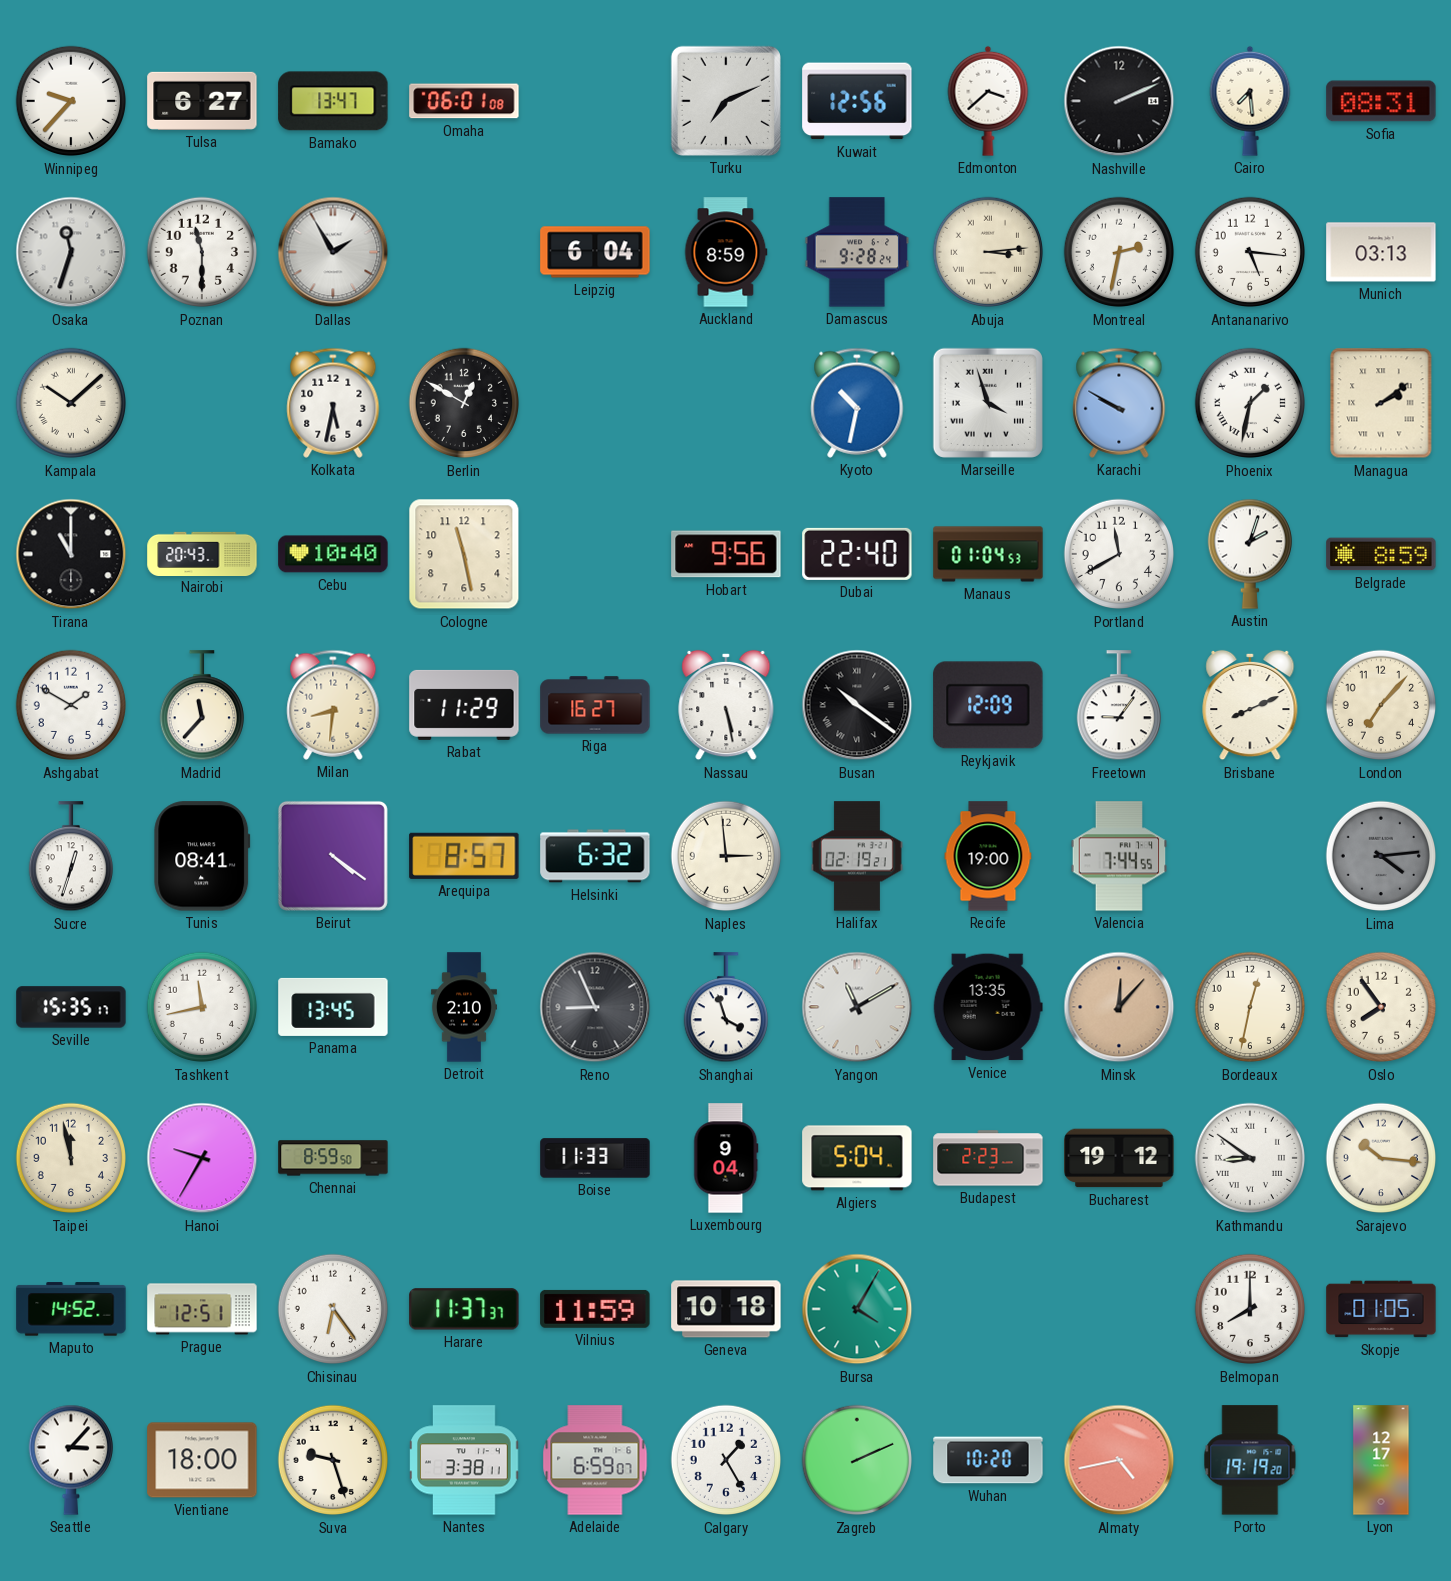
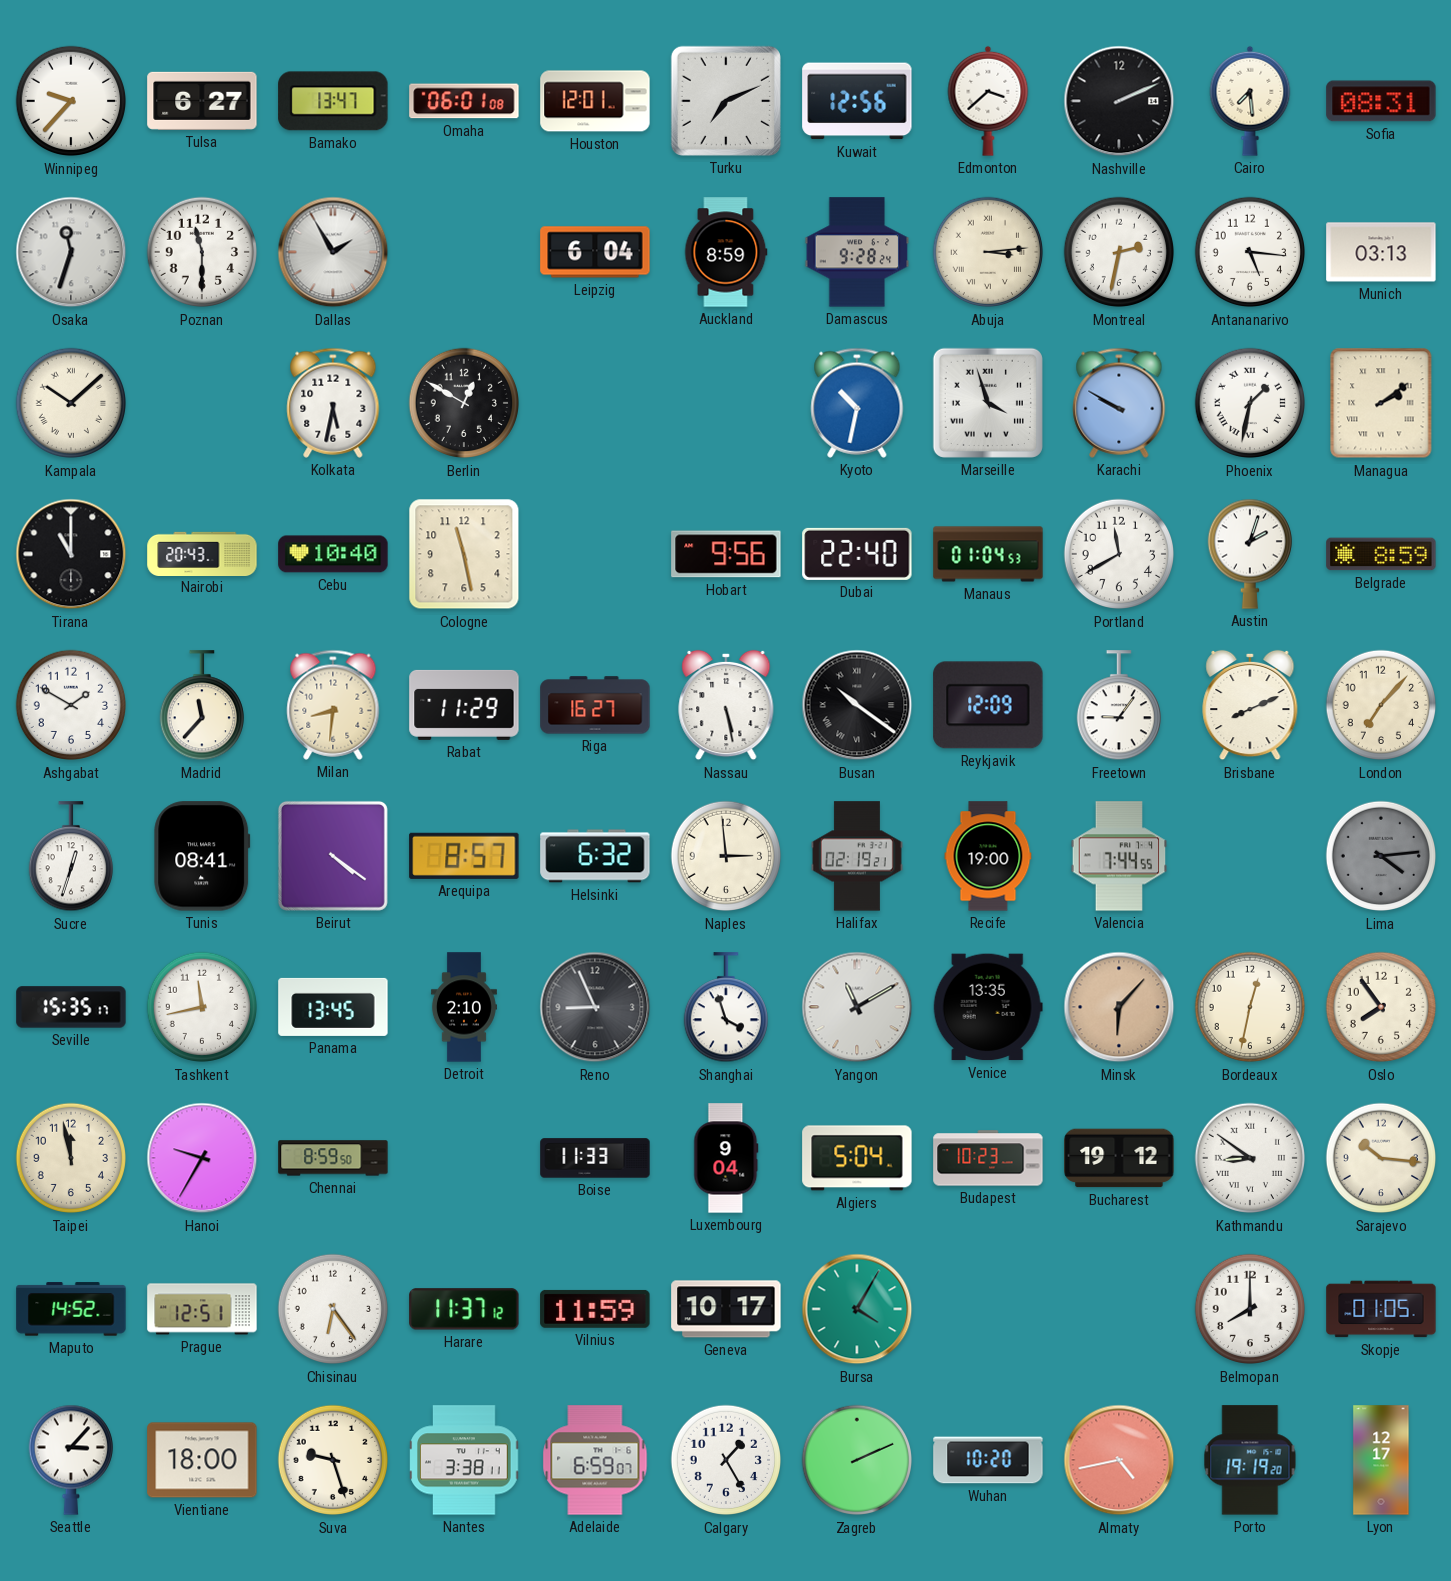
Houston: none -> 12:01
Minsk: 12:07 -> 6:07
Budapest: 2:23 -> 10:23
Harare: 11:37:37 -> 11:37:12
Geneva: 10:18 -> 10:17
